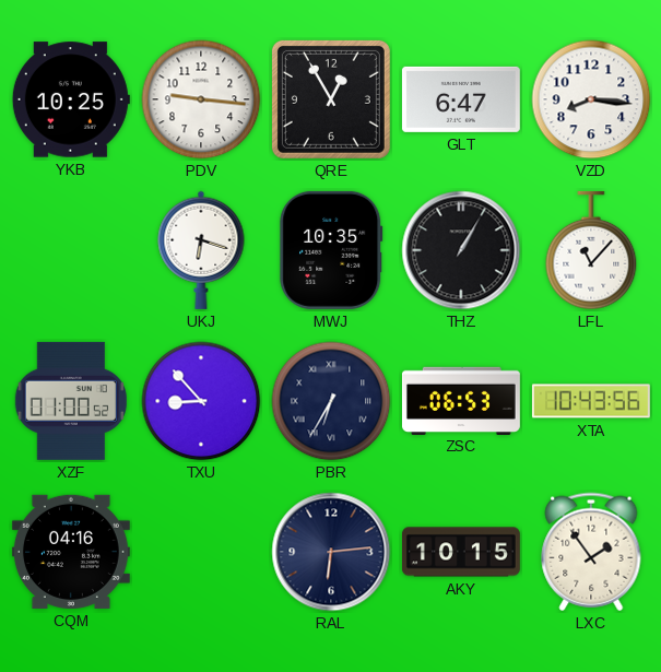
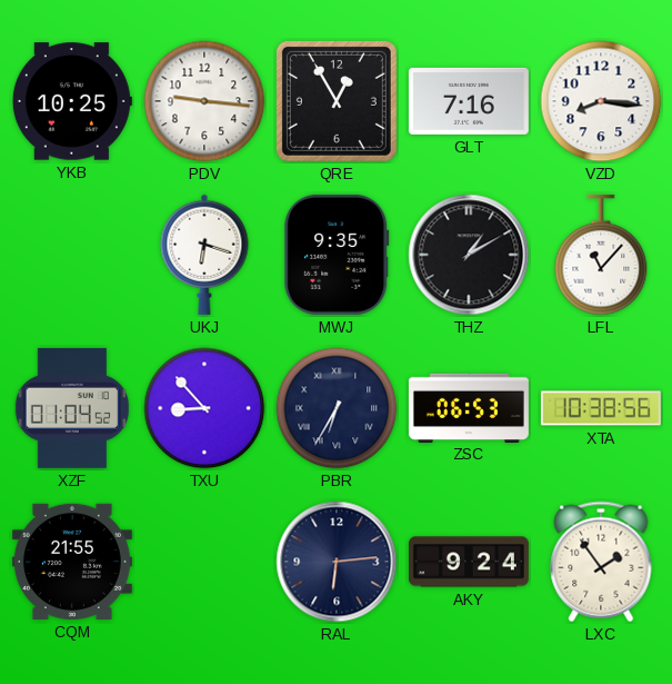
GLT: 6:47 -> 7:16
MWJ: 10:35 -> 9:35
THZ: 1:05 -> 1:10
XZF: 01:00 -> 01:04
XTA: 10:43 -> 10:38
CQM: 04:16 -> 21:55
AKY: 10:15 -> 9:24
